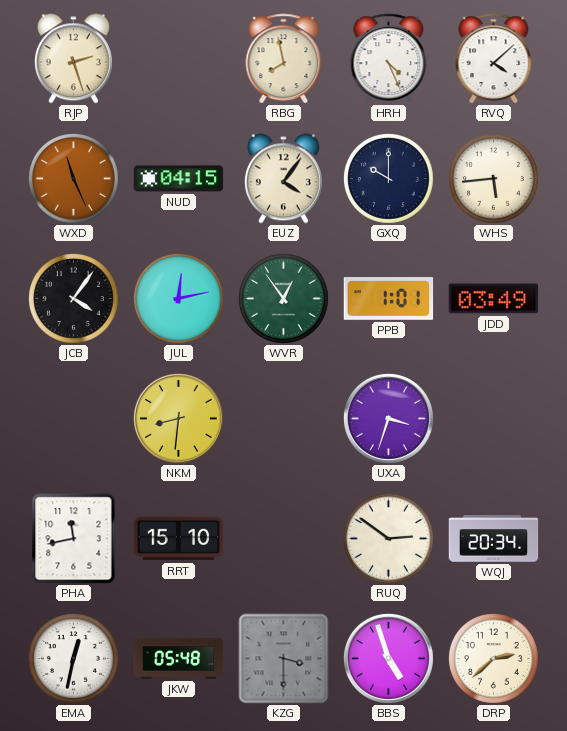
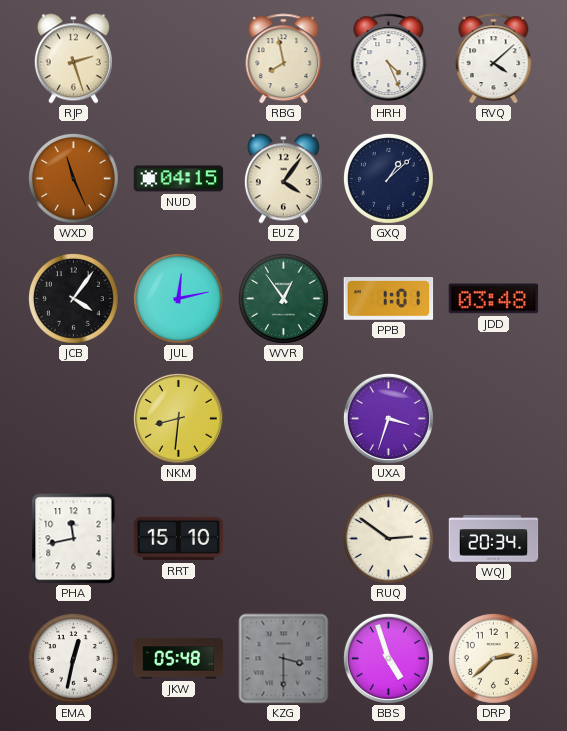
GXQ: 10:00 -> 1:08
WHS: 5:44 -> none
JDD: 03:49 -> 03:48
